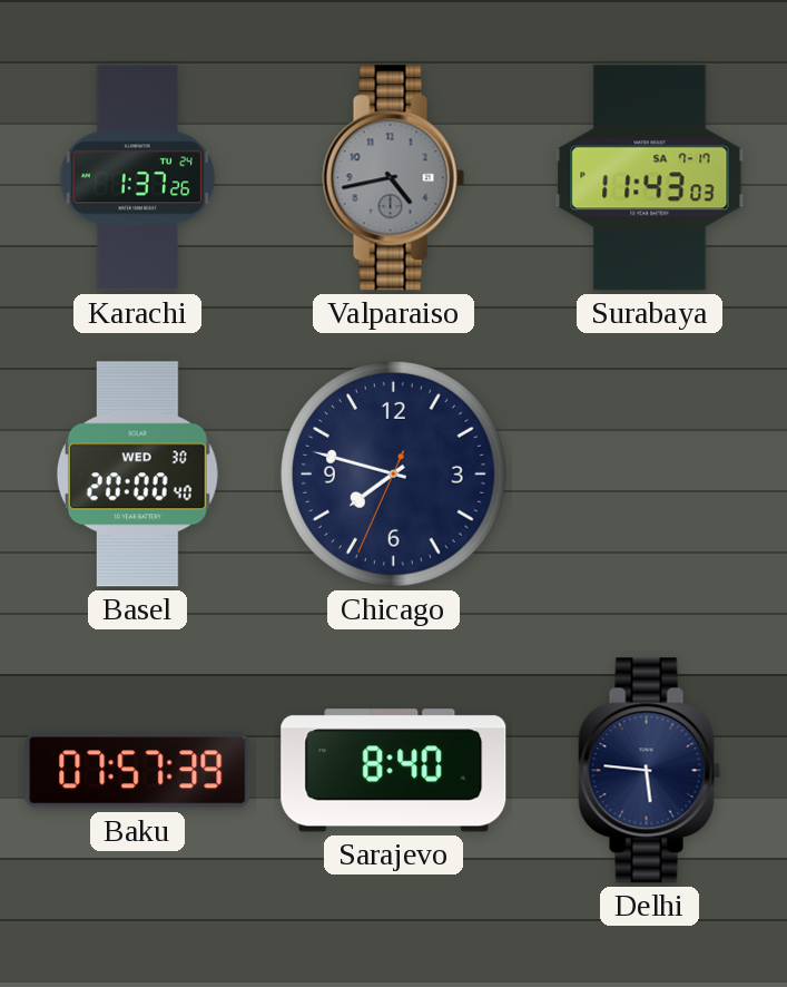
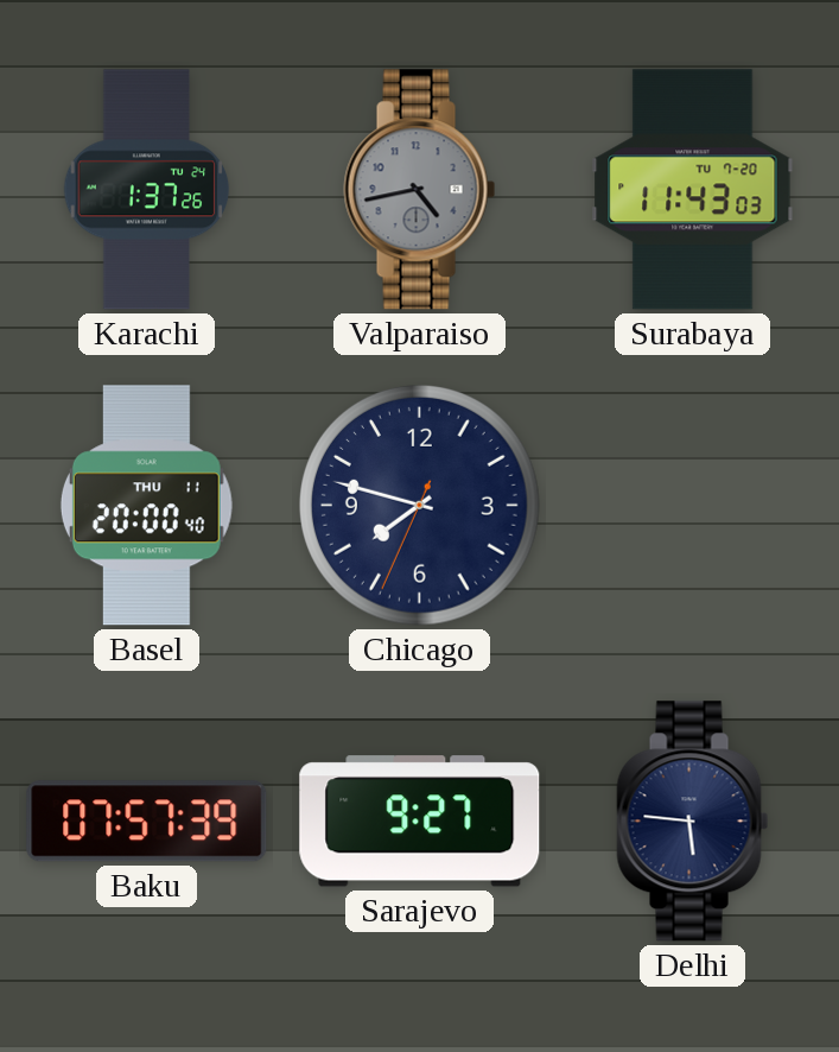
Surabaya date: SA 7-17 -> TU 7-20
Basel date: WED 30 -> THU 11
Sarajevo: 8:40 -> 9:27
